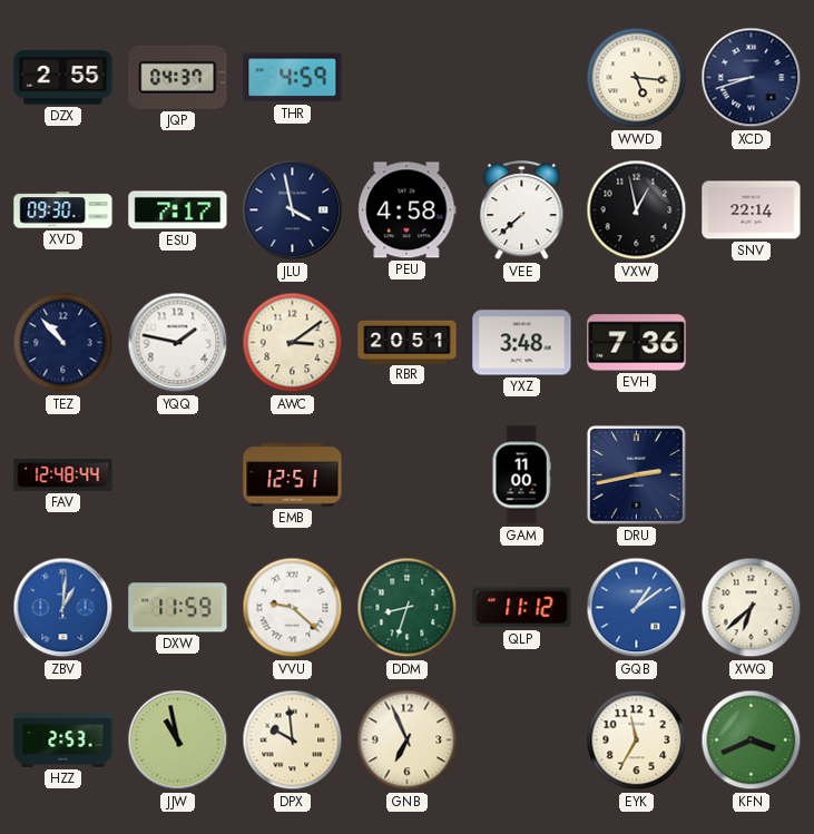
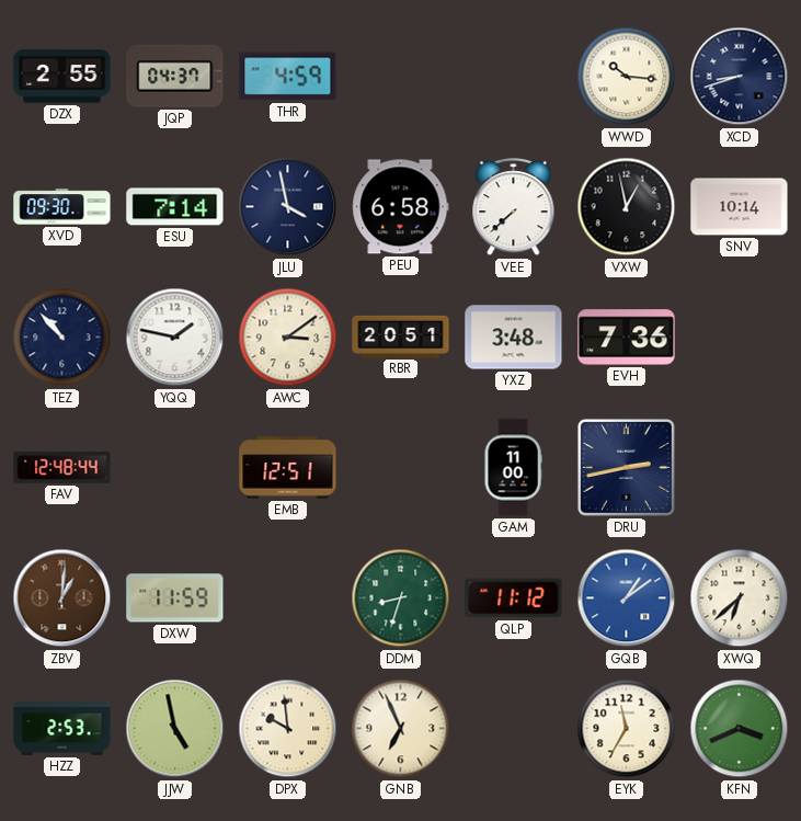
WWD: 5:16 -> 10:16
ESU: 7:17 -> 7:14
PEU: 4:58 -> 6:58
SNV: 22:14 -> 10:14
ZBV dial: blue -> brown
VVU: 9:22 -> none
JJW: 10:58 -> 4:58
